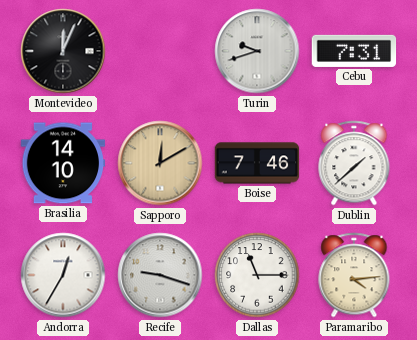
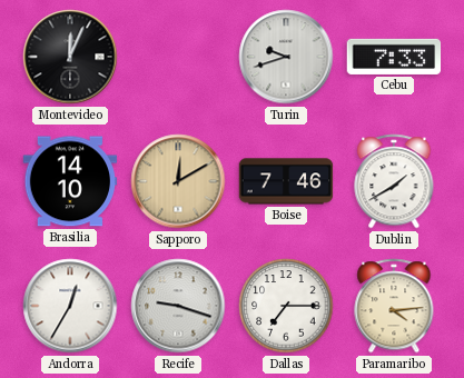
Cebu: 7:31 -> 7:33
Dublin: 1:38 -> 1:40
Dallas: 11:15 -> 7:15
